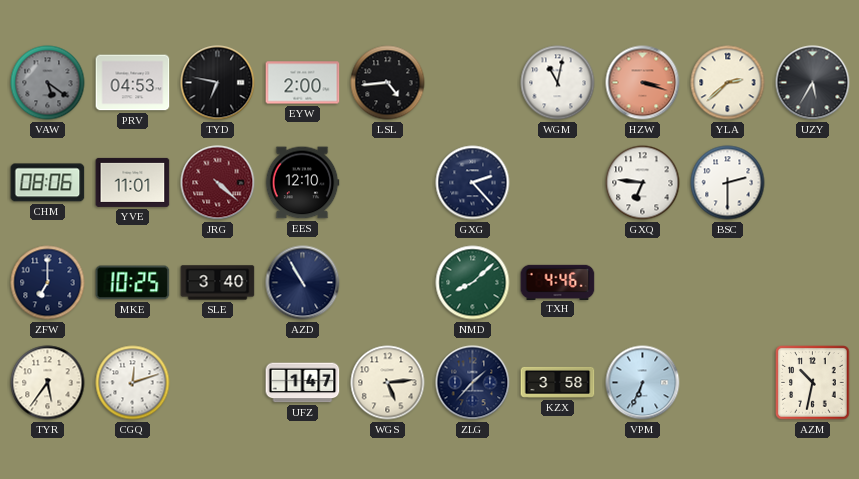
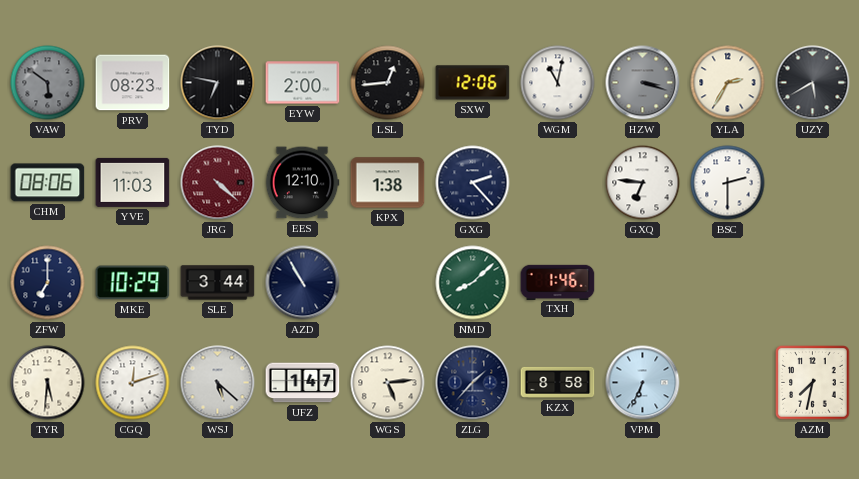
VAW: 5:21 -> 5:51
PRV: 04:53 -> 08:23
LSL: 4:44 -> 12:44
SXW: none -> 12:06
HZW dial: salmon -> grey
YLA: 2:38 -> 2:35
UZY: 5:35 -> 5:40
YVE: 11:01 -> 11:03
KPX: none -> 1:38
MKE: 10:25 -> 10:29
SLE: 3:40 -> 3:44
TXH: 4:46 -> 1:46
TYR: 5:36 -> 5:31
WSJ: none -> 5:22
KZX: 3:58 -> 8:58
AZM: 10:32 -> 7:32
